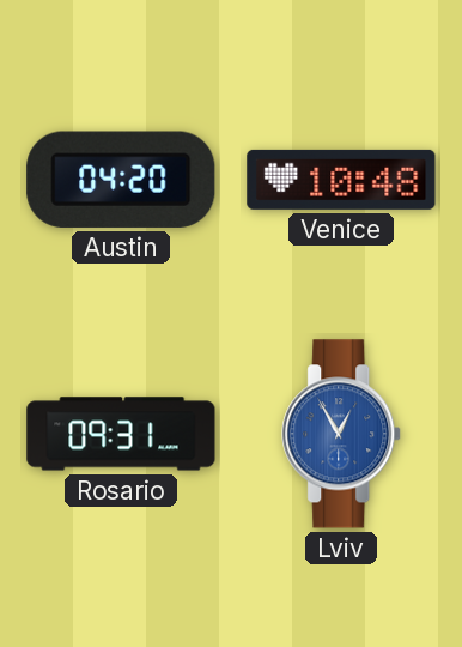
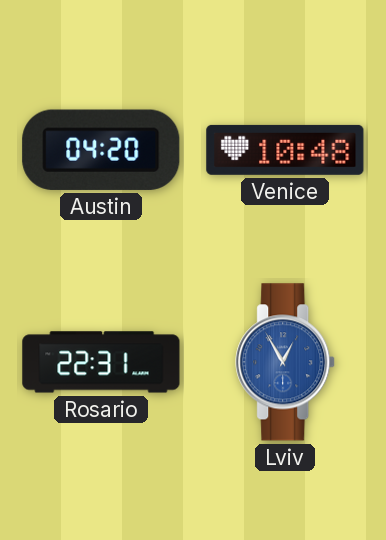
Rosario: 09:31 -> 22:31
